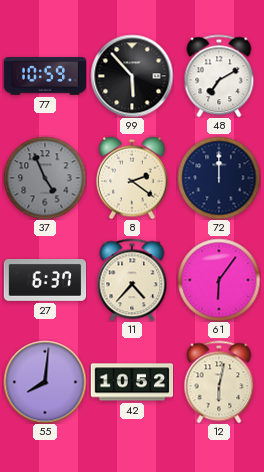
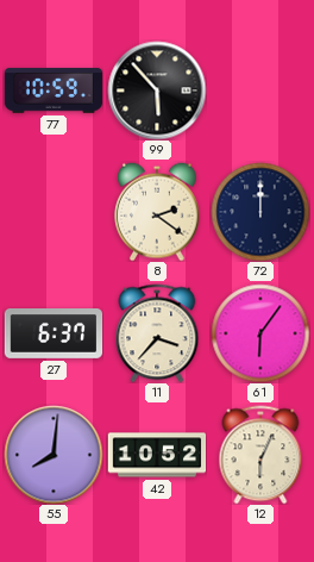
48: 7:10 -> none
37: 4:56 -> none
11: 4:37 -> 3:37
12: 6:02 -> 6:04
